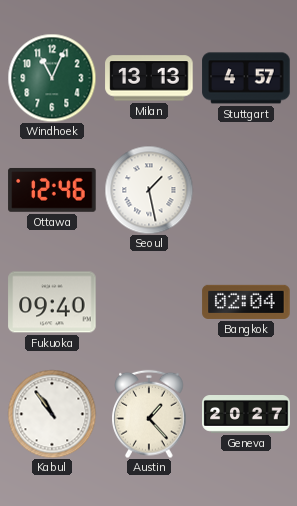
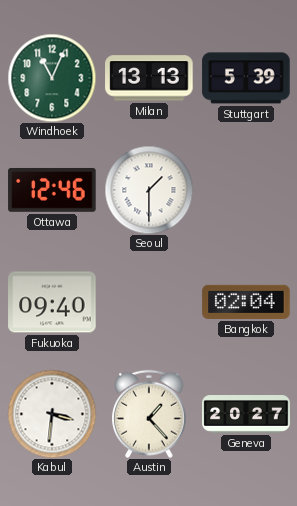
Stuttgart: 4:57 -> 5:39
Seoul: 1:28 -> 1:30
Kabul: 10:54 -> 3:31
